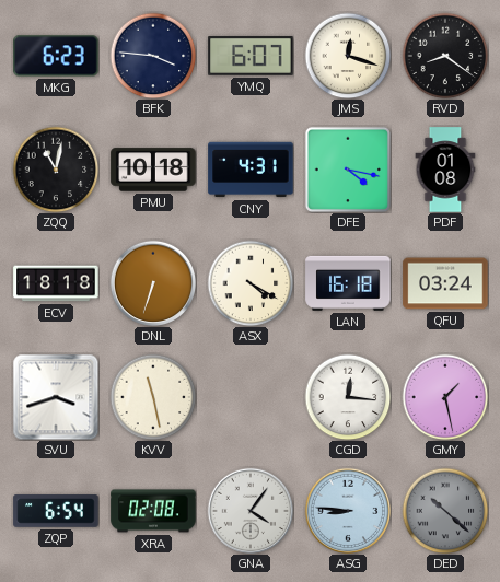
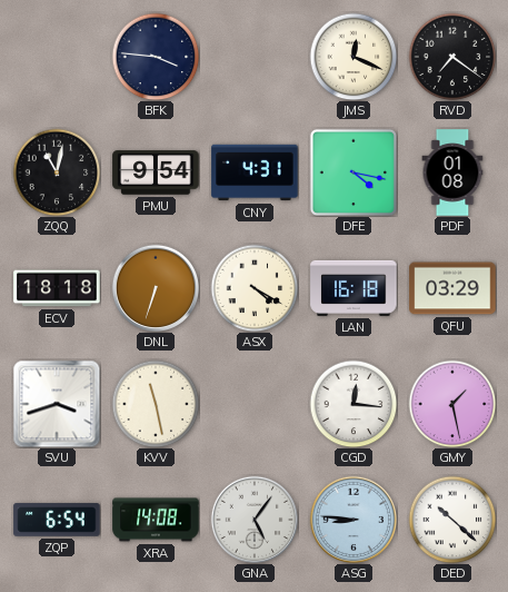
MKG: 6:23 -> none
YMQ: 6:07 -> none
JMS: 12:18 -> 12:19
RVD: 8:21 -> 7:21
PMU: 10:18 -> 9:54
QFU: 03:24 -> 03:29
XRA: 02:08 -> 14:08
GNA: 4:06 -> 5:06
DED dial: grey -> white
